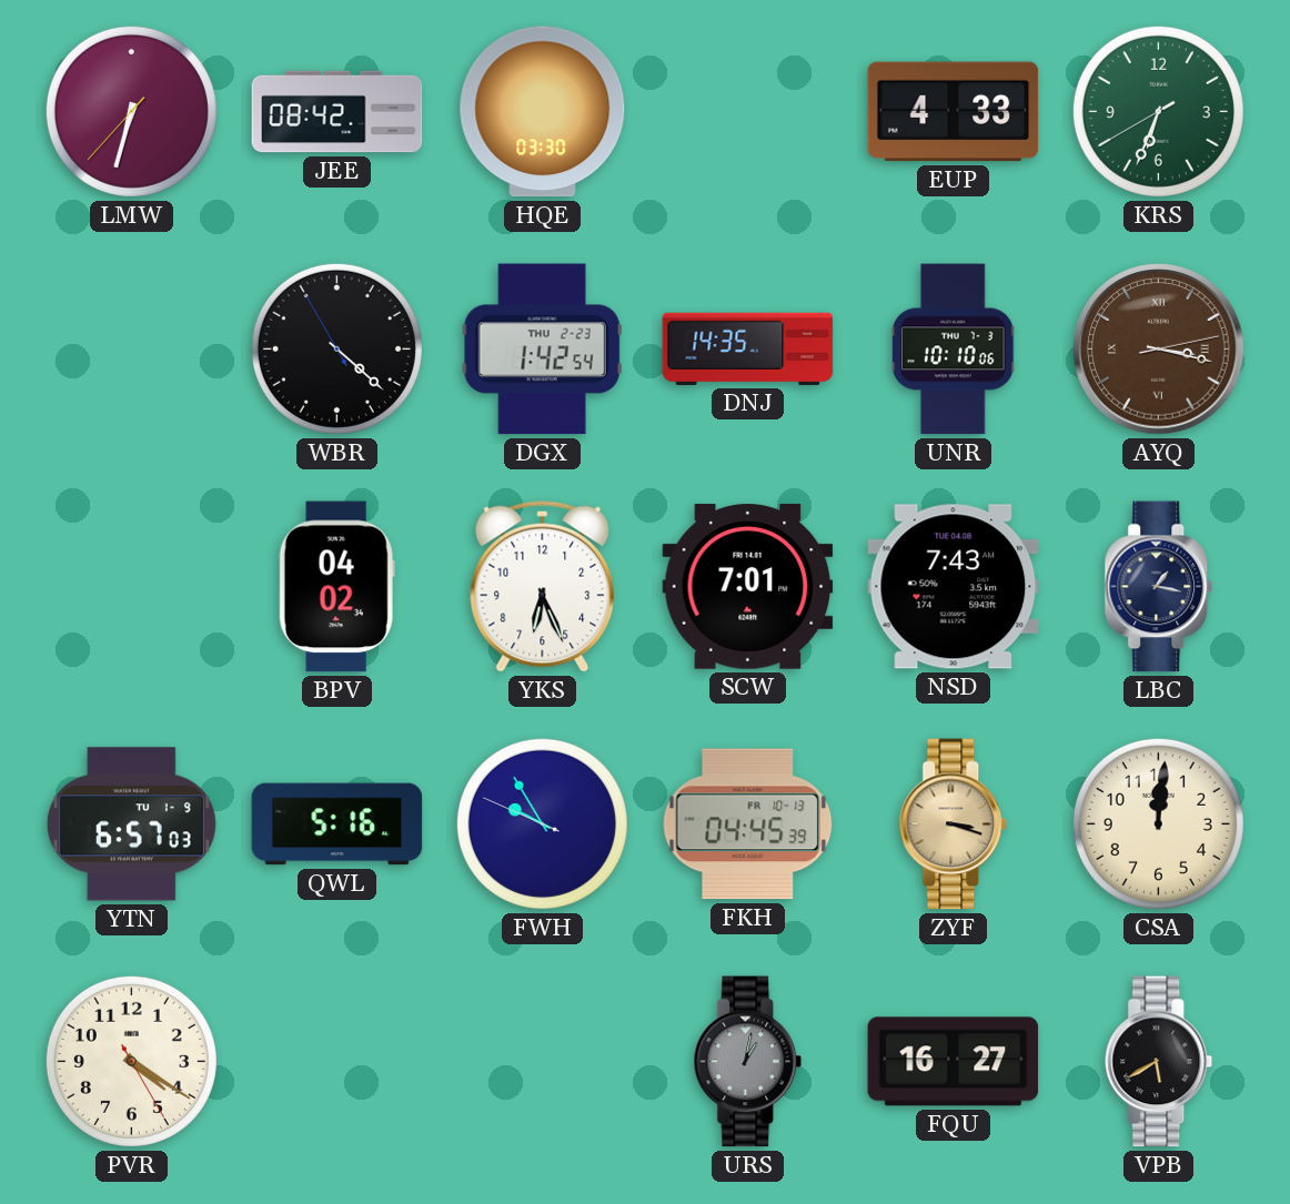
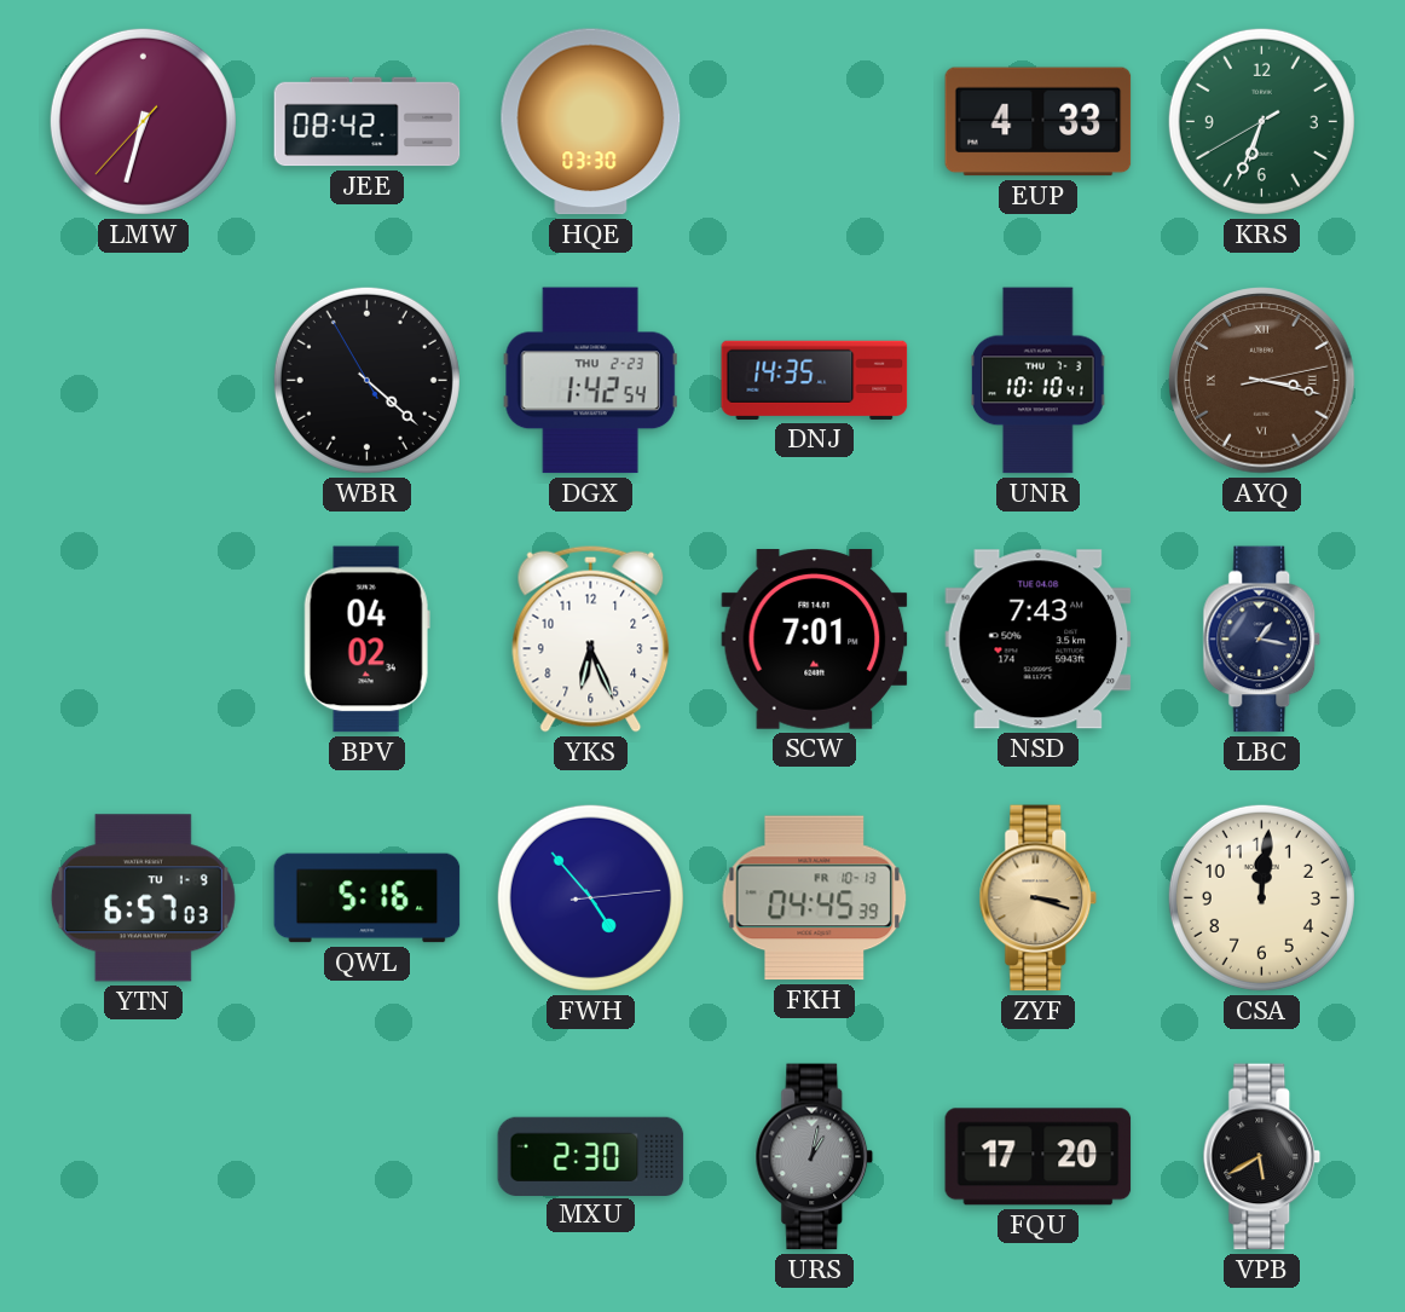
UNR: 10:10:06 -> 10:10:41
FWH: 9:54 -> 4:53
PVR: 4:20 -> none
MXU: none -> 2:30
FQU: 16:27 -> 17:20
